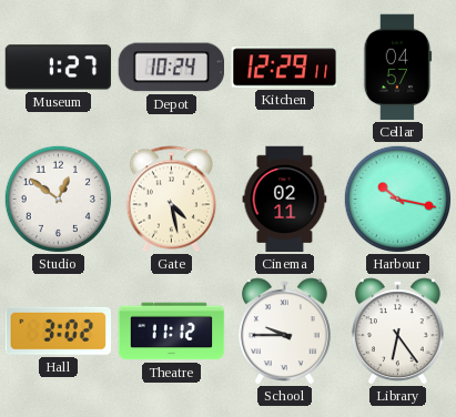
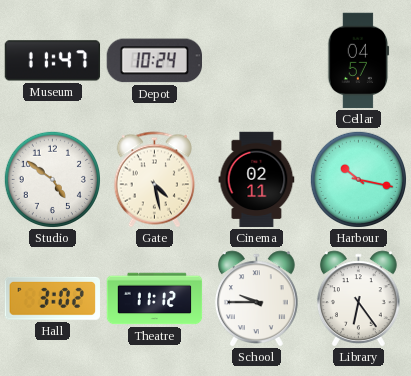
Museum: 1:27 -> 11:47
Kitchen: 12:29 -> none
Studio: 12:51 -> 4:51
